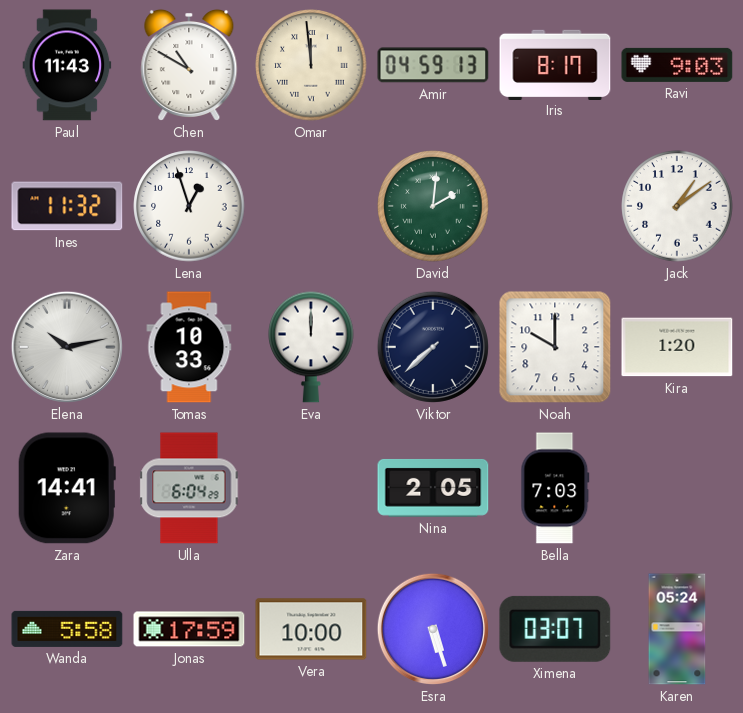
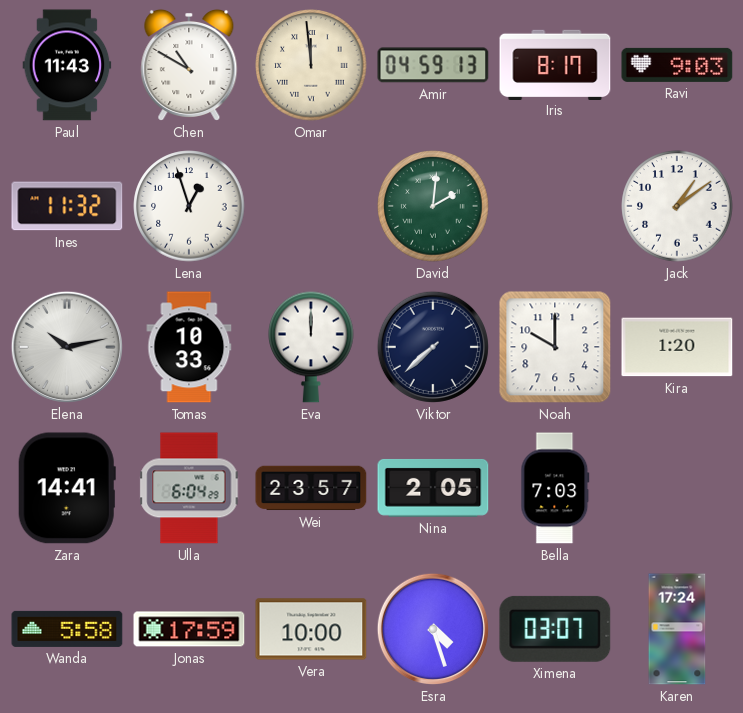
Wei: none -> 23:57
Esra: 5:27 -> 4:27
Karen: 05:24 -> 17:24
